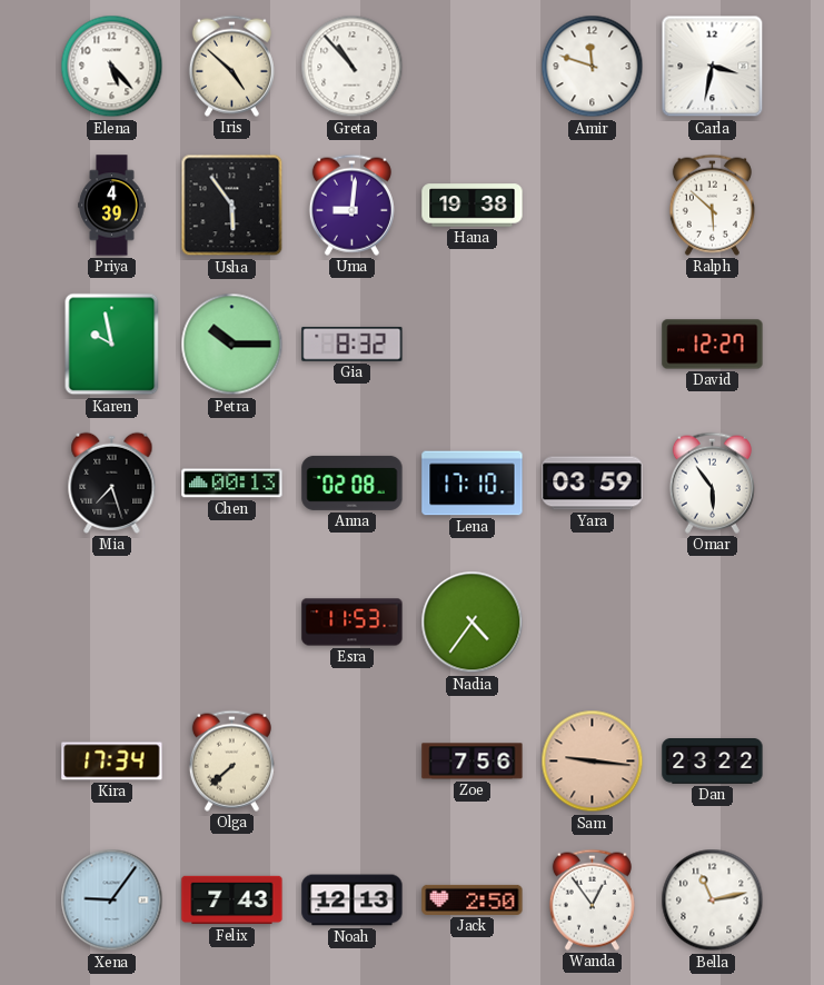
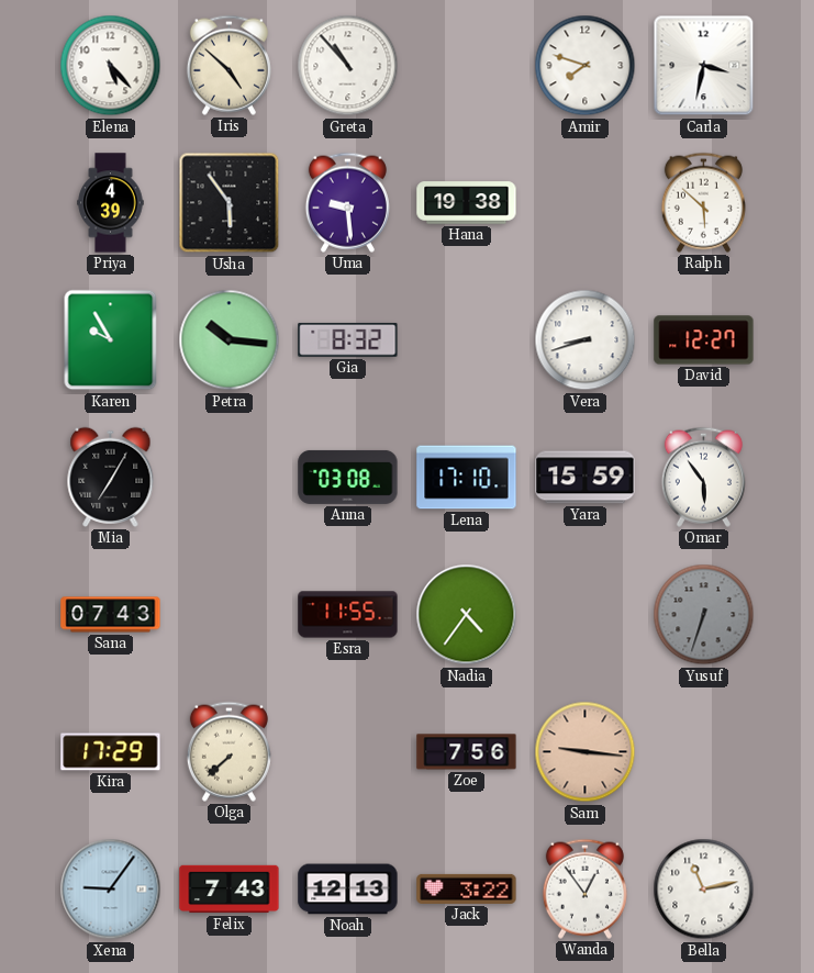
Amir: 11:48 -> 7:48
Uma: 9:01 -> 9:29
Karen: 9:58 -> 9:55
Petra: 10:15 -> 10:16
Vera: none -> 8:42
Mia: 7:27 -> 7:05
Chen: 00:13 -> none
Anna: 02:08 -> 03:08
Yara: 03:59 -> 15:59
Sana: none -> 07:43
Esra: 11:53 -> 11:55
Yusuf: none -> 6:33
Kira: 17:34 -> 17:29
Dan: 23:22 -> none
Jack: 2:50 -> 3:22
